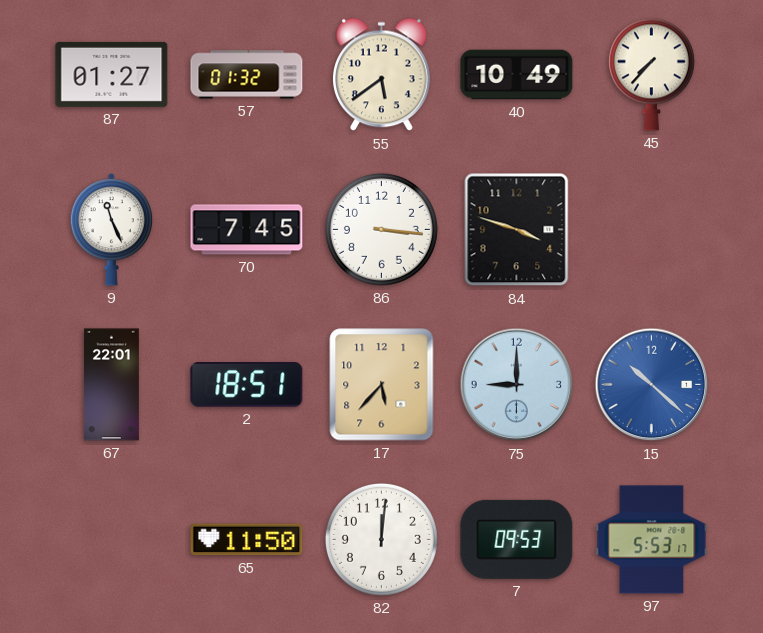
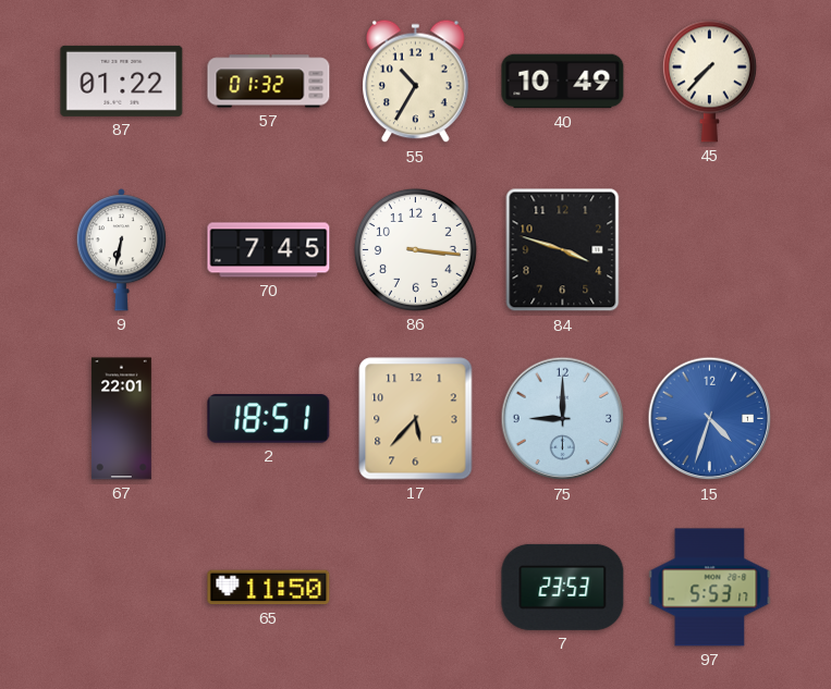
87: 01:27 -> 01:22
55: 5:39 -> 10:35
9: 11:26 -> 6:32
15: 10:22 -> 4:33
82: 12:01 -> none
7: 09:53 -> 23:53
